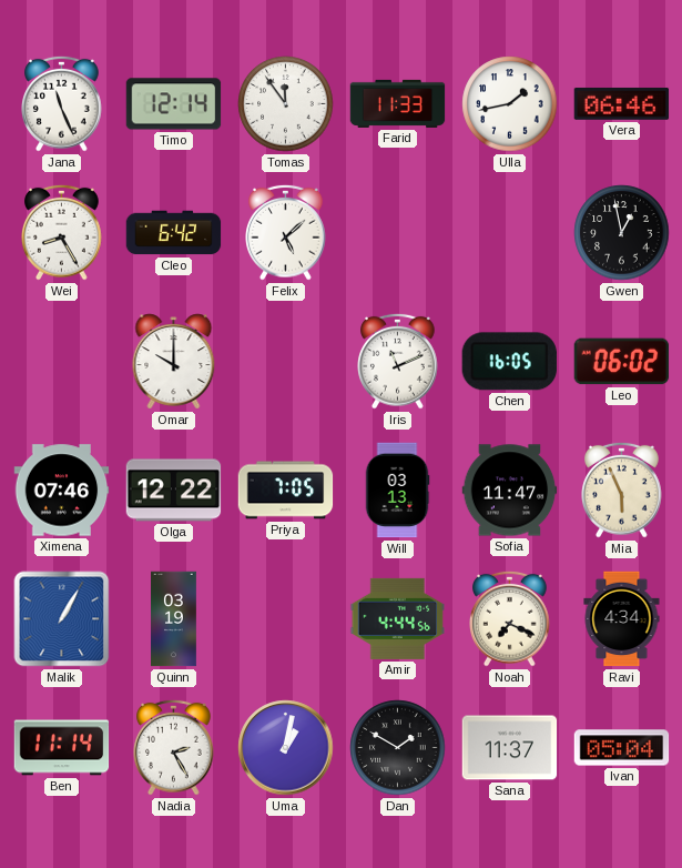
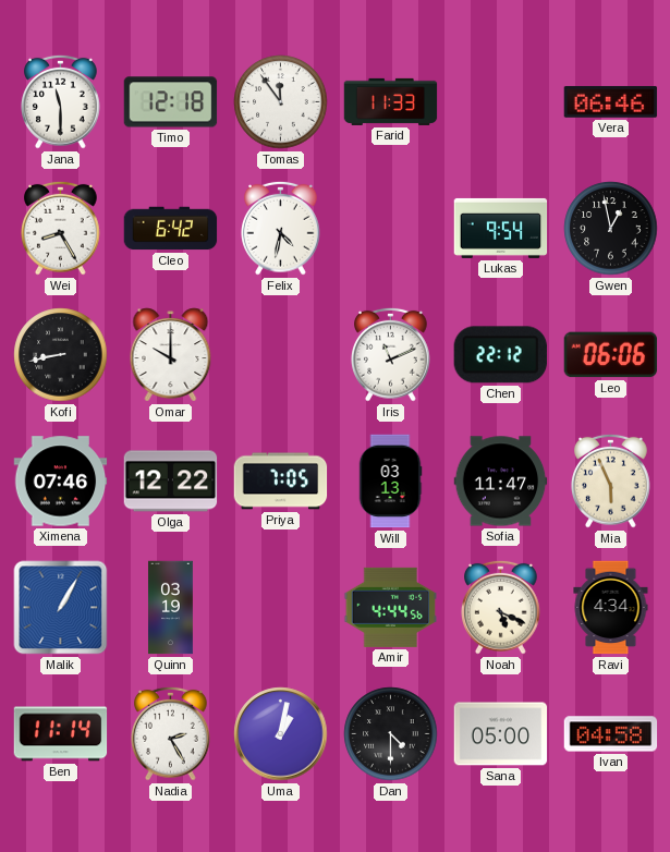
Jana: 11:26 -> 11:30
Timo: 12:14 -> 12:18
Ulla: 1:43 -> none
Felix: 5:08 -> 4:32
Lukas: none -> 9:54
Kofi: none -> 8:43
Chen: 16:05 -> 22:12
Leo: 06:02 -> 06:06
Noah: 7:19 -> 5:19
Dan: 1:50 -> 4:30
Sana: 11:37 -> 05:00
Ivan: 05:04 -> 04:58
